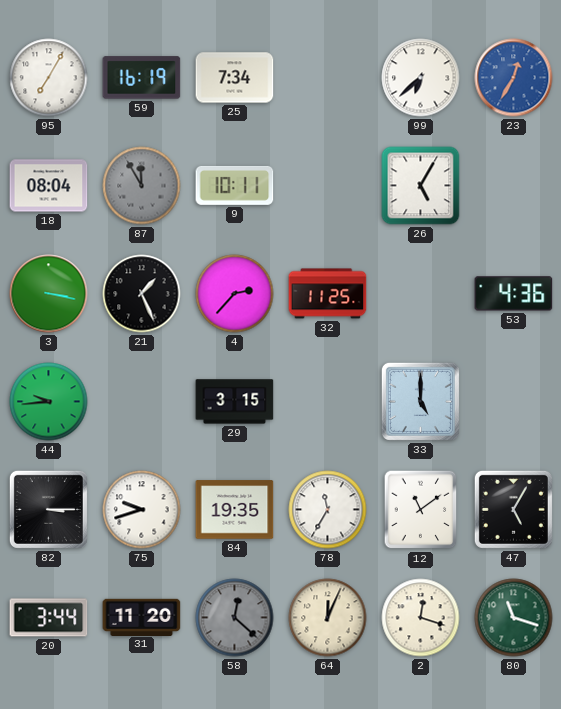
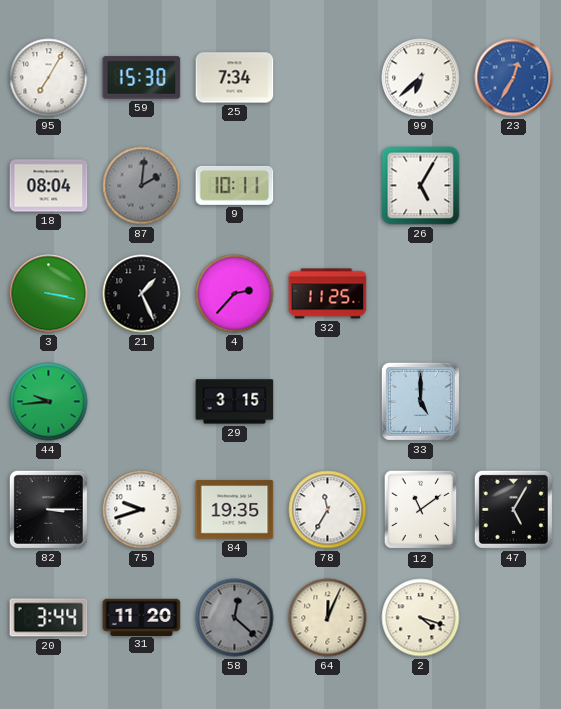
59: 16:19 -> 15:30
87: 11:55 -> 2:01
53: 4:36 -> none
2: 12:18 -> 4:18
80: 11:18 -> none
